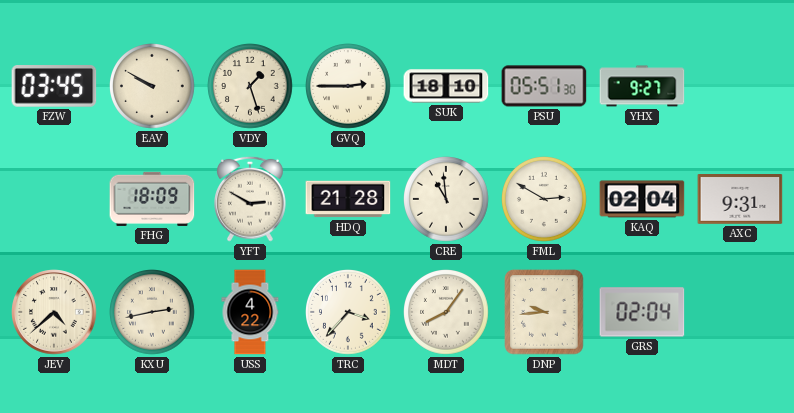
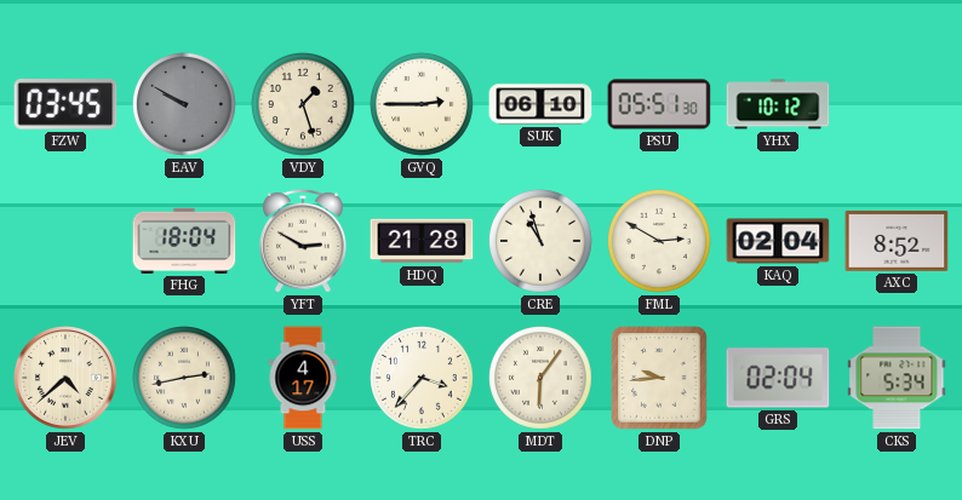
EAV dial: cream -> grey
SUK: 18:10 -> 06:10
YHX: 9:27 -> 10:12
FHG: 18:09 -> 18:04
CRE: 10:59 -> 10:57
AXC: 9:31 -> 8:52
USS: 4:22 -> 4:17
MDT: 8:06 -> 6:06
CKS: none -> 5:34
